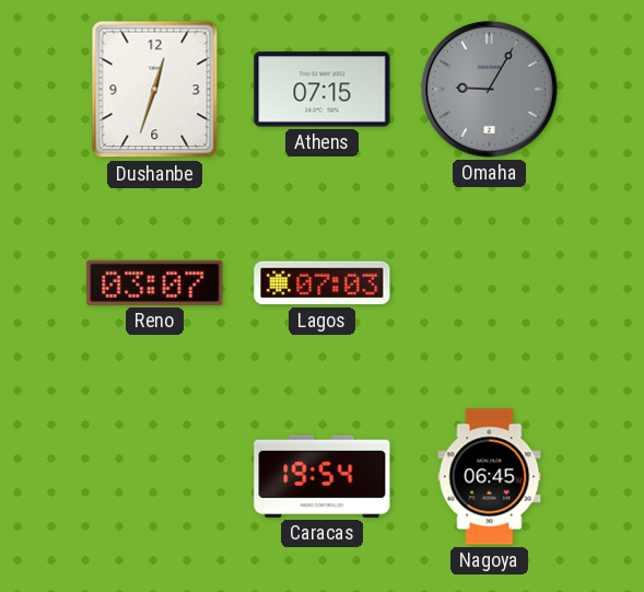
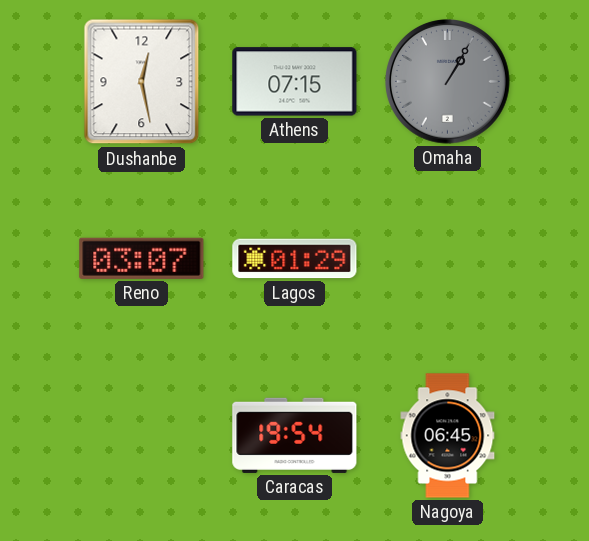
Dushanbe: 12:33 -> 12:28
Omaha: 9:05 -> 1:05
Lagos: 07:03 -> 01:29
